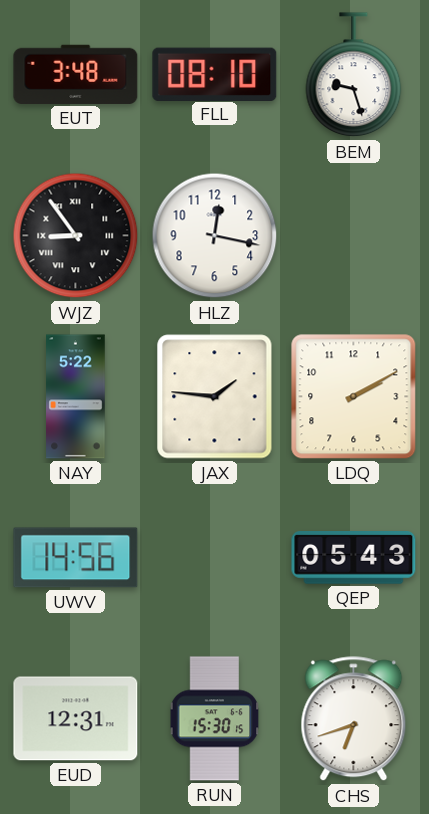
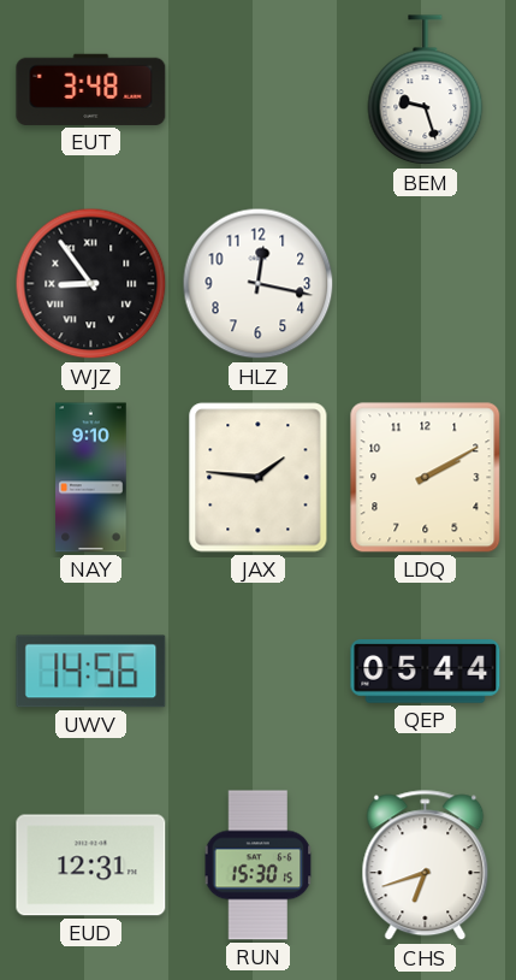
FLL: 08:10 -> none
NAY: 5:22 -> 9:10
QEP: 05:43 -> 05:44
